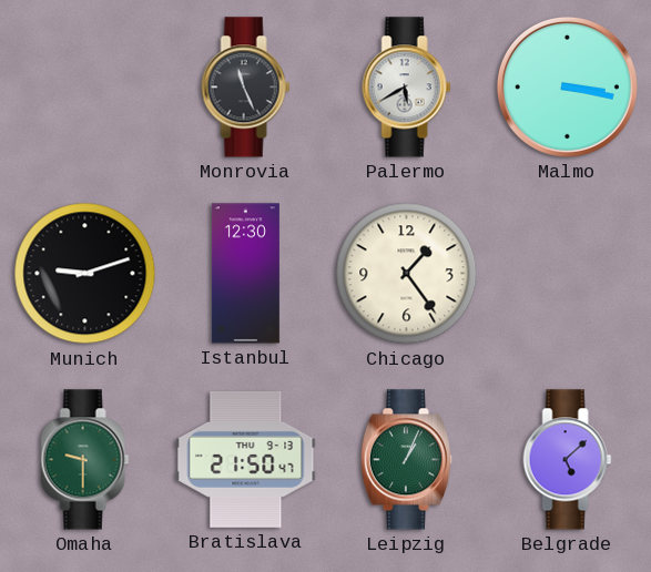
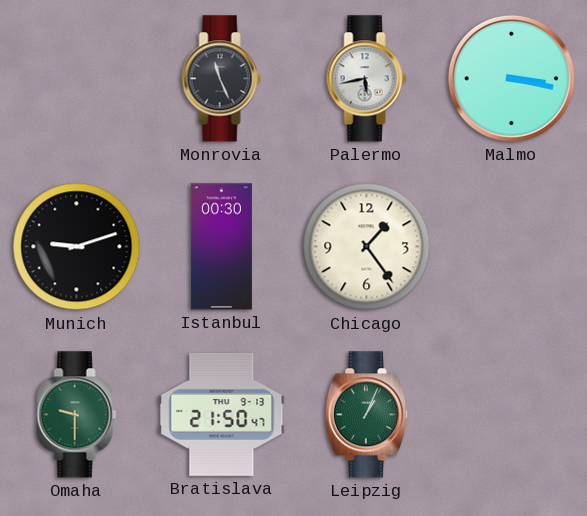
Palermo: 5:40 -> 5:43
Istanbul: 12:30 -> 00:30
Belgrade: 5:08 -> none
